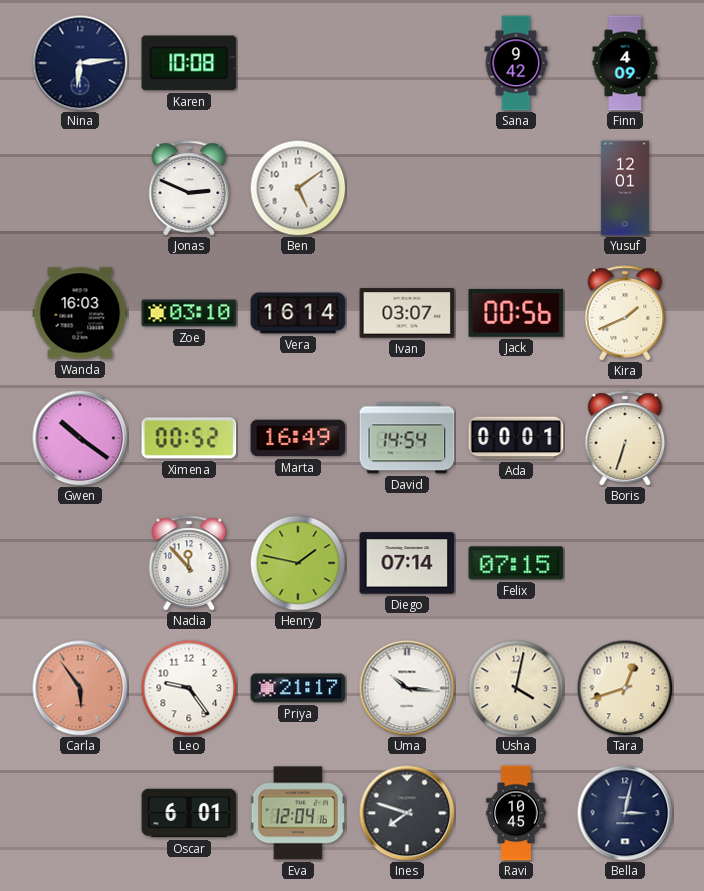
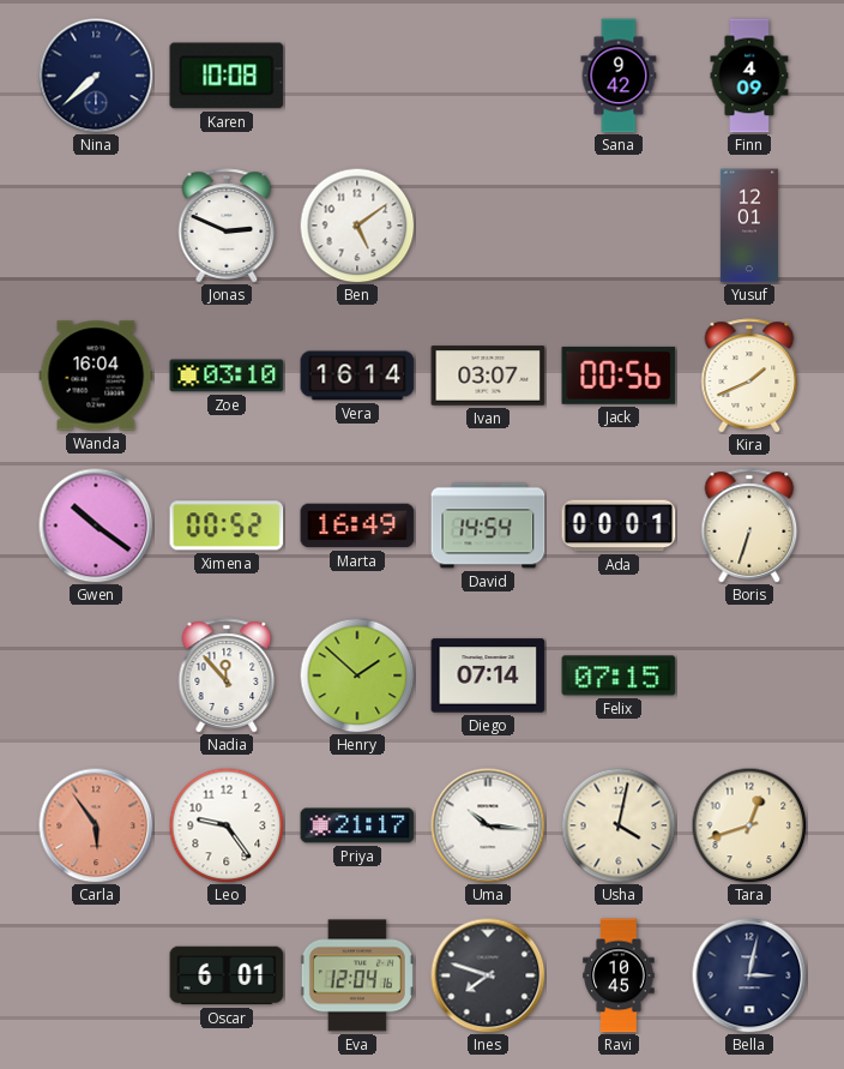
Nina: 6:14 -> 7:38
Wanda: 16:03 -> 16:04
Henry: 1:47 -> 1:52
